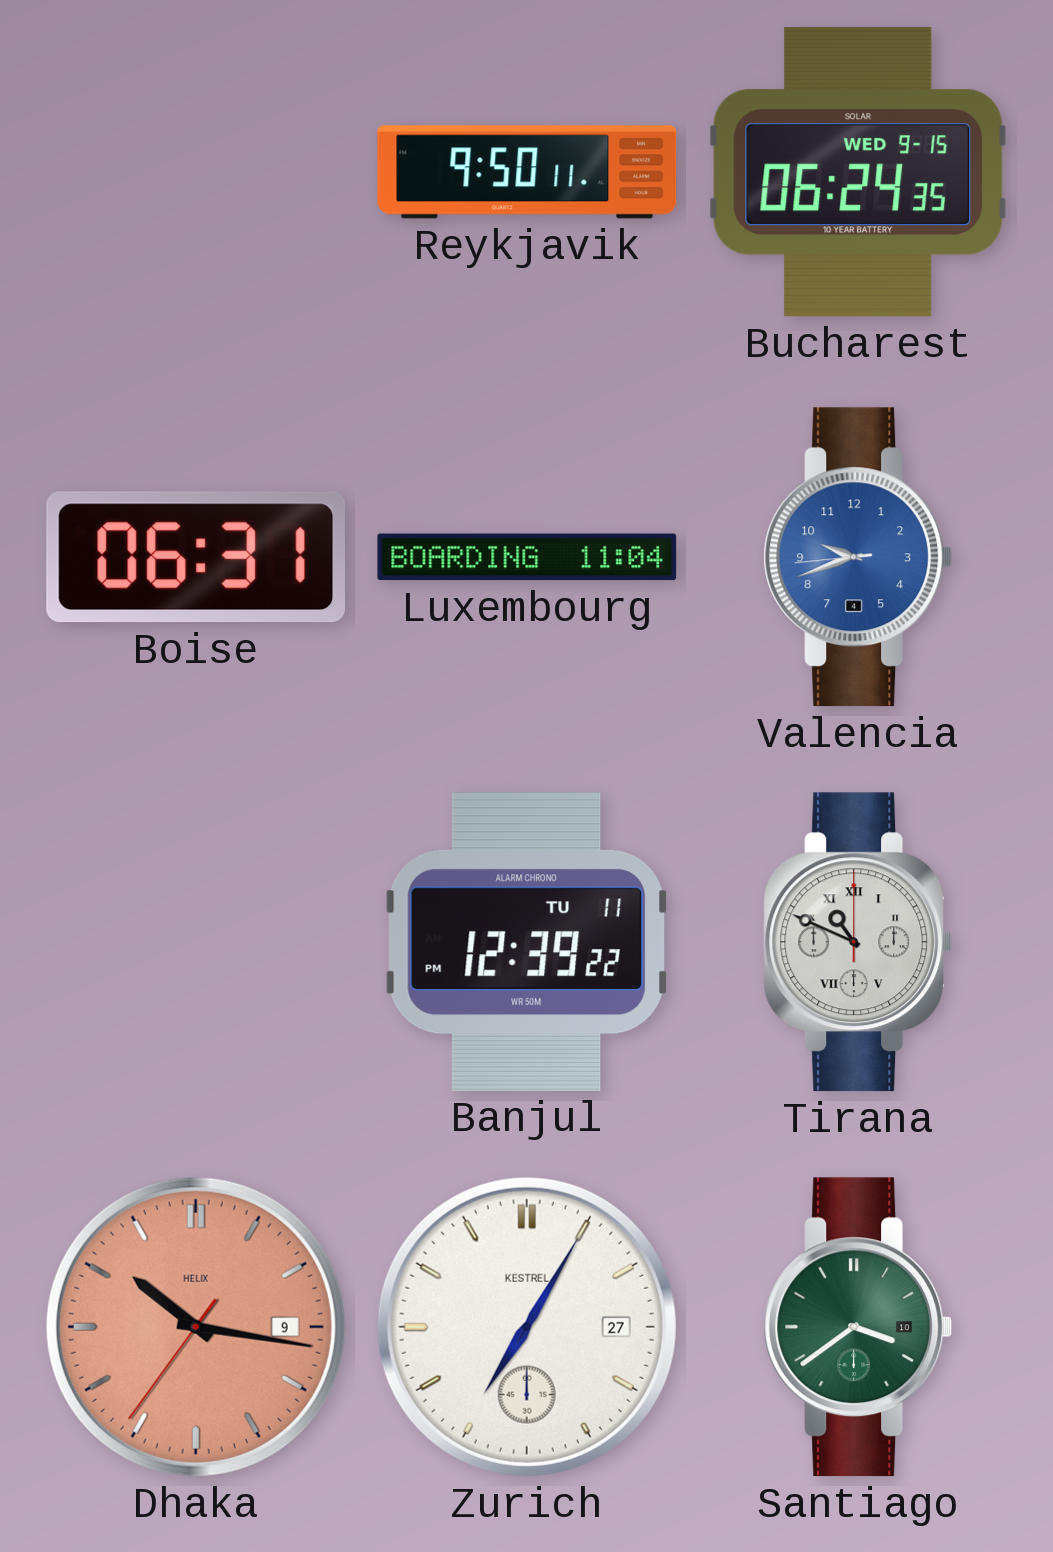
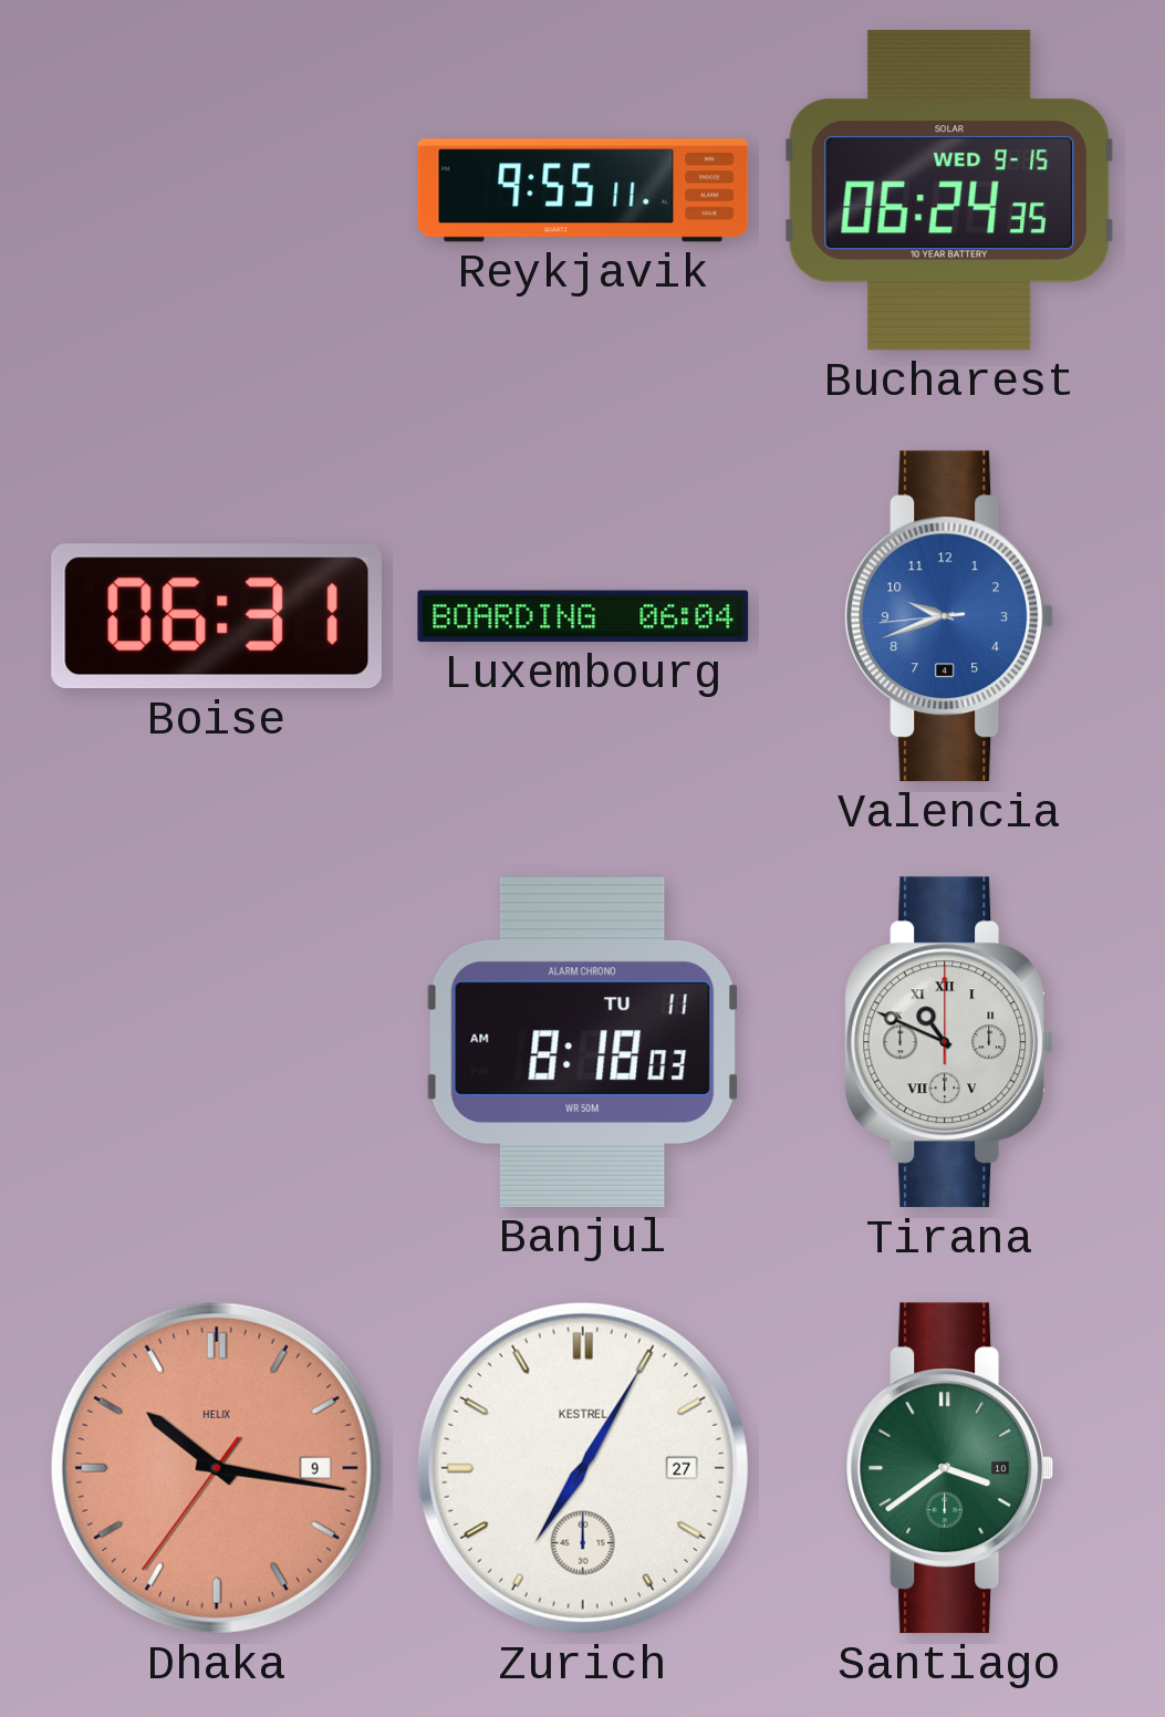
Reykjavik: 9:50 -> 9:55
Luxembourg: 11:04 -> 06:04
Banjul: 12:39 -> 8:18
